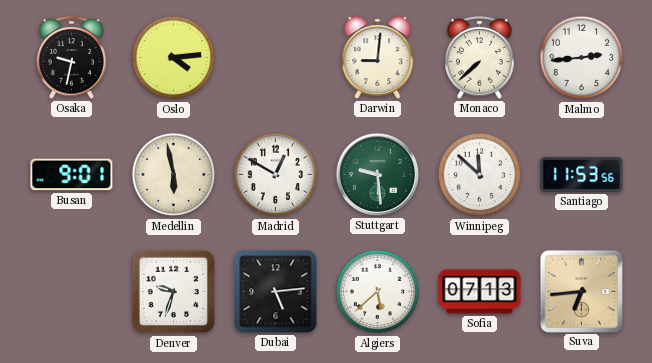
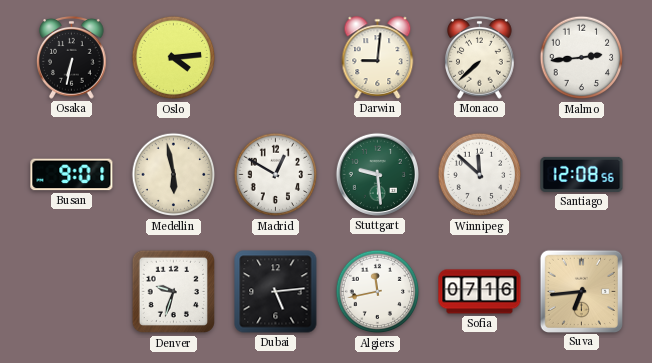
Osaka: 9:32 -> 6:32
Santiago: 11:53 -> 12:08
Algiers: 5:38 -> 11:43
Sofia: 07:13 -> 07:16
